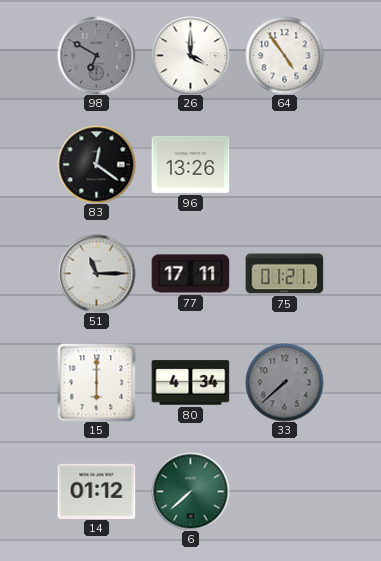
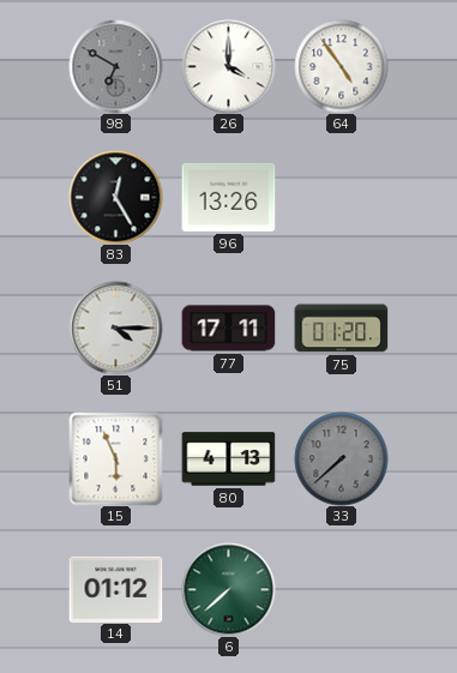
83: 12:21 -> 12:25
51: 11:15 -> 4:15
75: 01:21 -> 01:20
15: 6:00 -> 5:56
80: 4:34 -> 4:13
